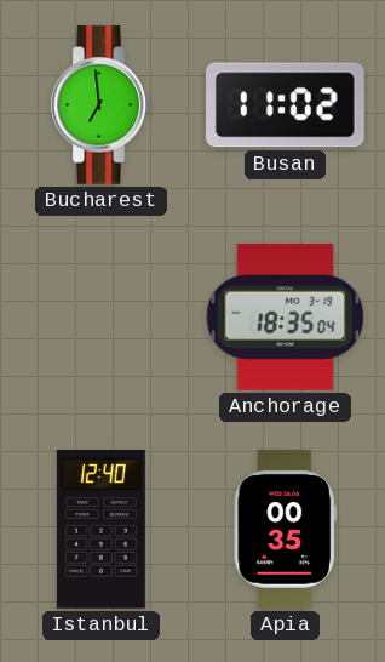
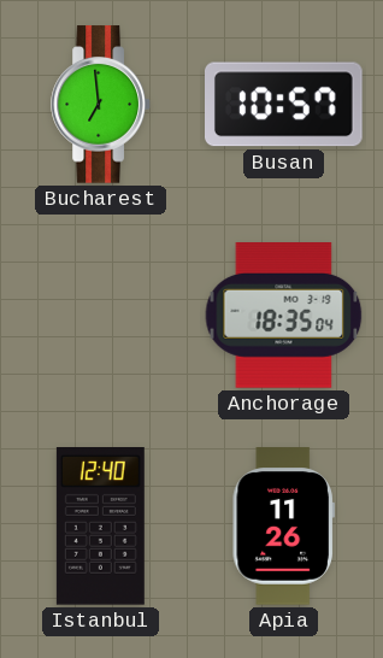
Busan: 11:02 -> 10:57
Apia: 00:35 -> 11:26
